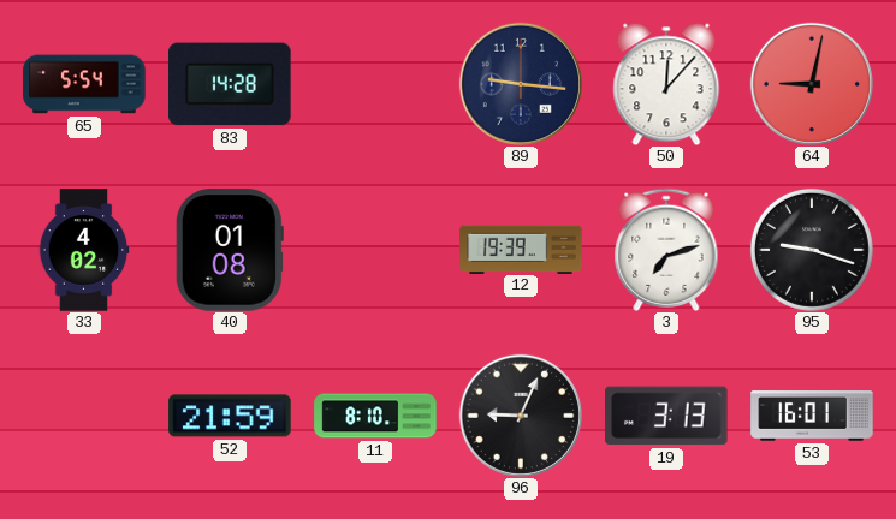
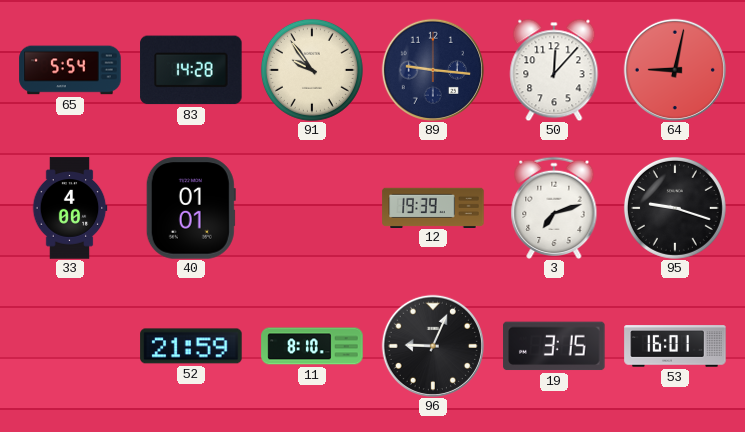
91: none -> 9:54
33: 4:02 -> 4:00
40: 01:08 -> 01:01
19: 3:13 -> 3:15
